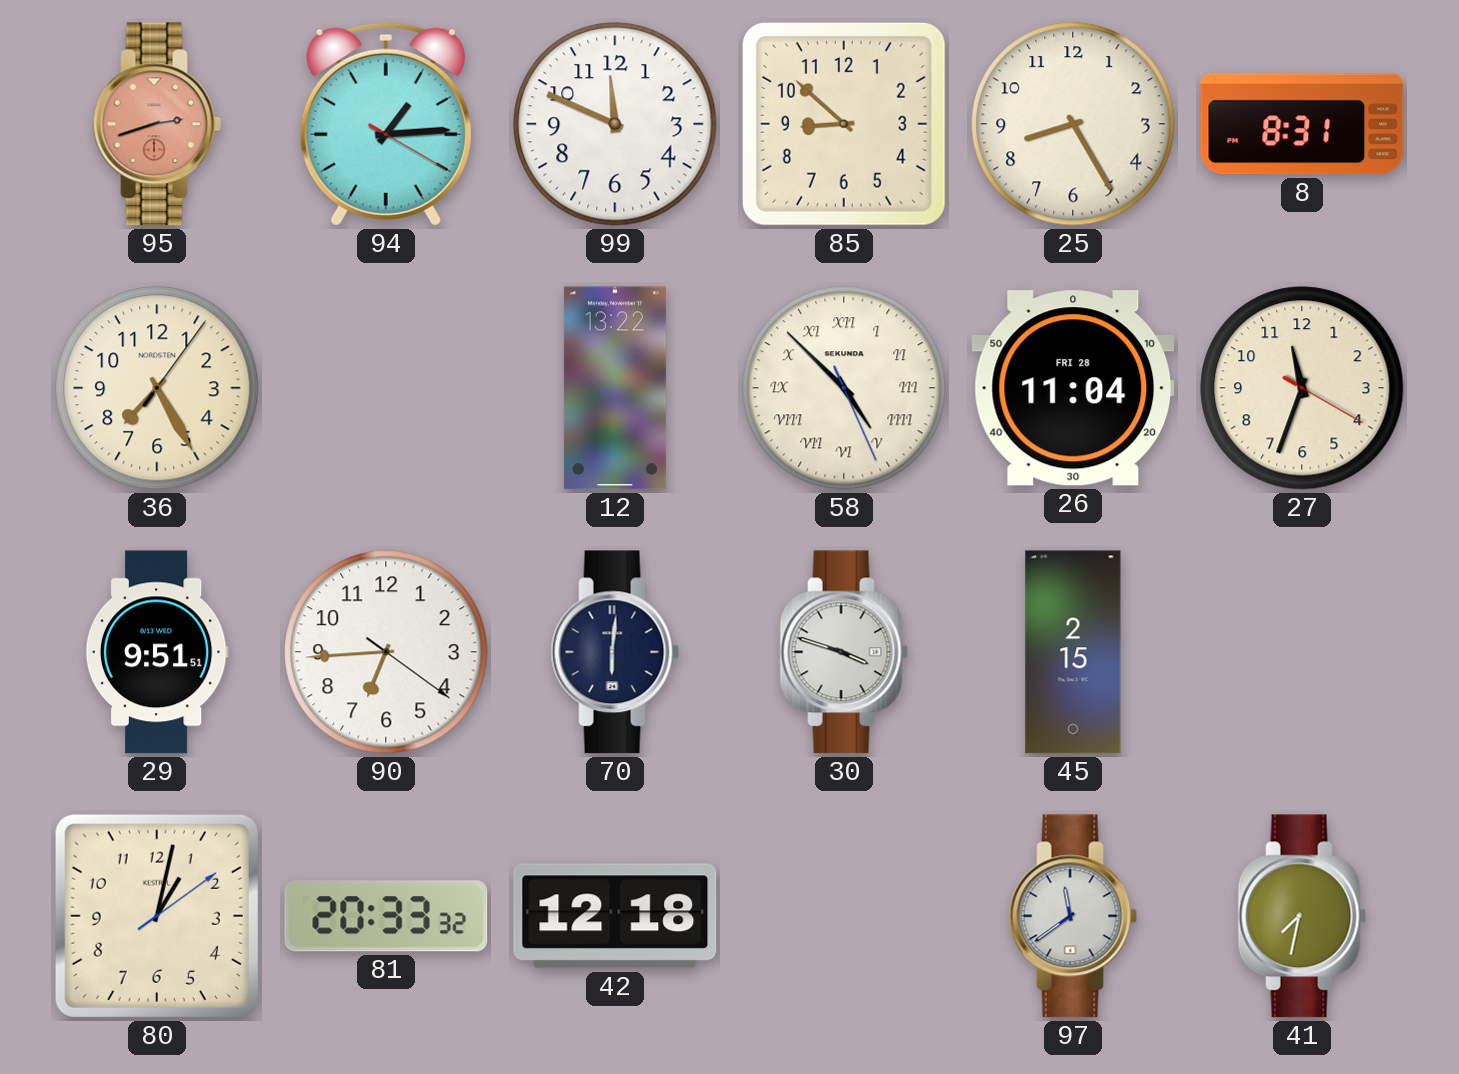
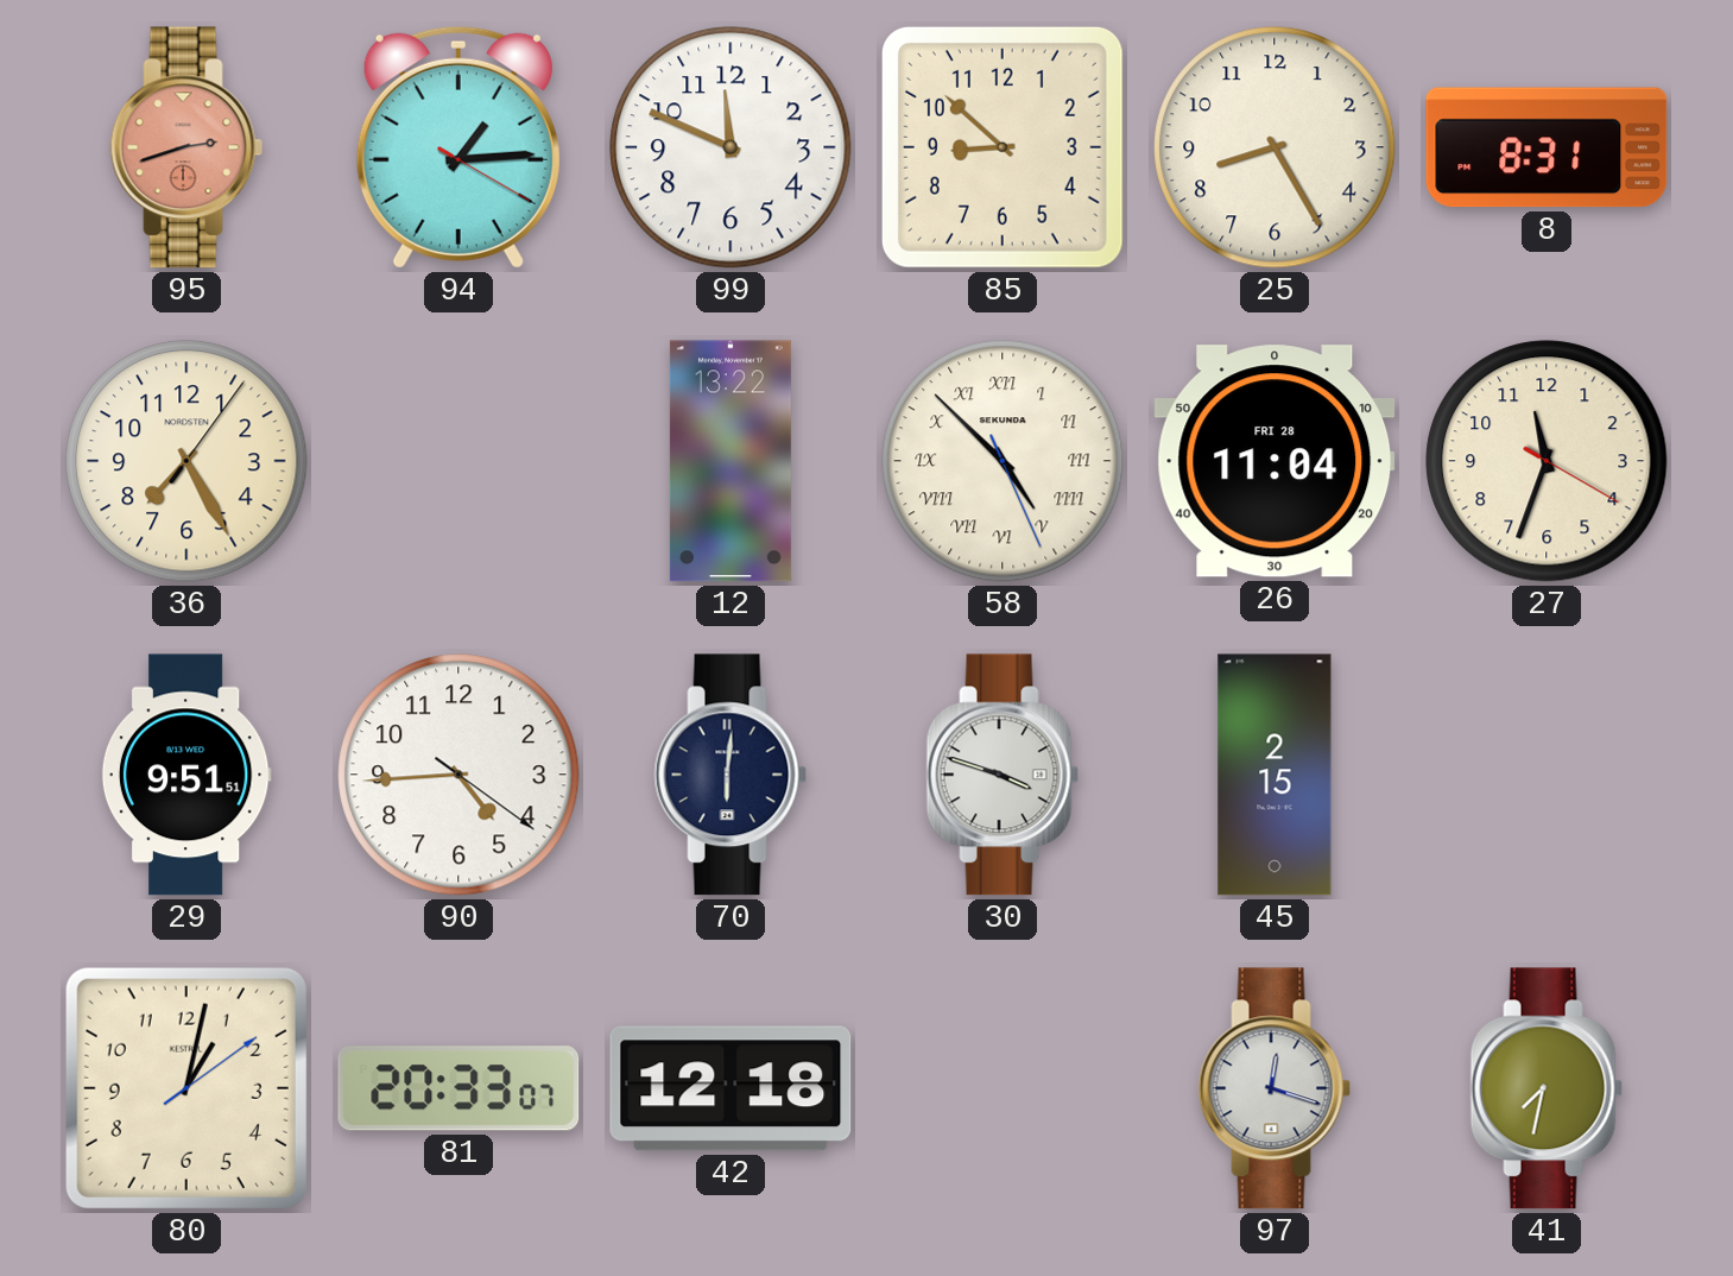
90: 6:44 -> 4:44
81: 20:33:32 -> 20:33:07
97: 11:39 -> 12:18
